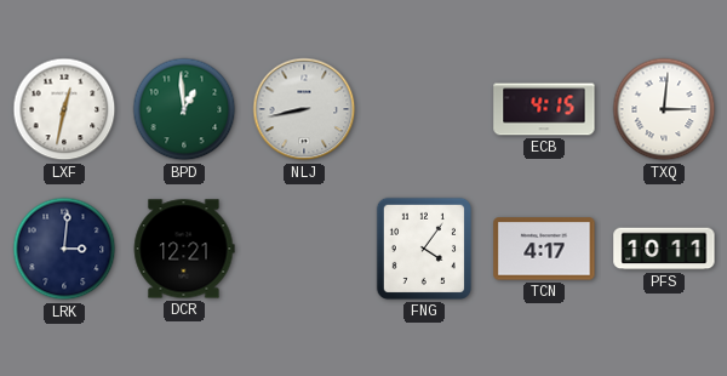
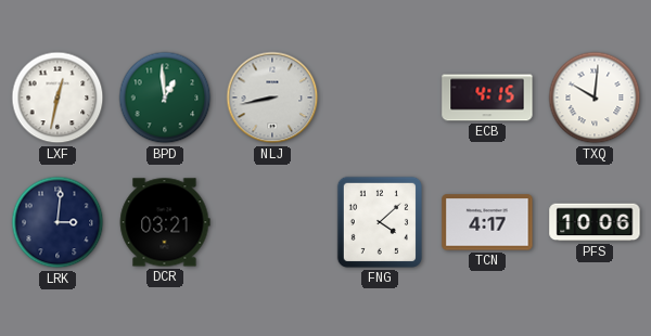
TXQ: 3:01 -> 10:01
DCR: 12:21 -> 03:21
FNG: 4:06 -> 4:08
PFS: 10:11 -> 10:06
